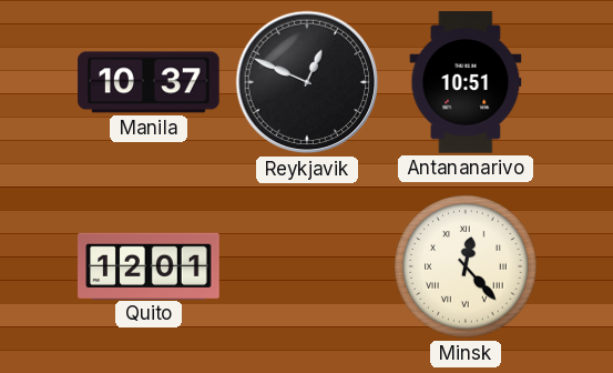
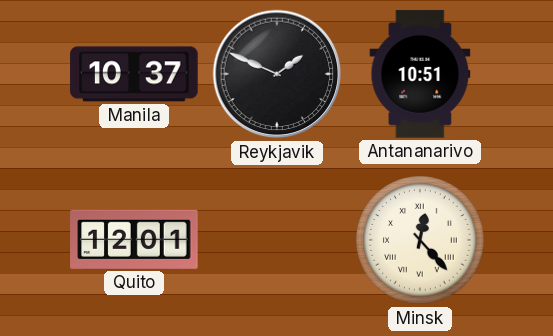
Reykjavik: 12:49 -> 1:49
